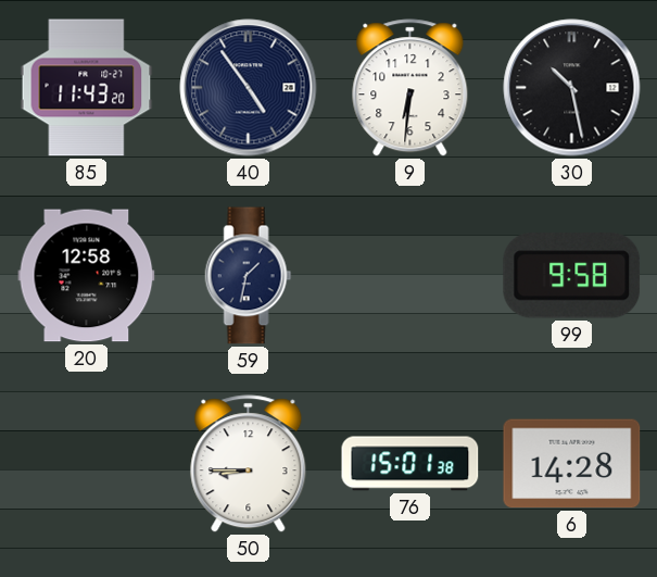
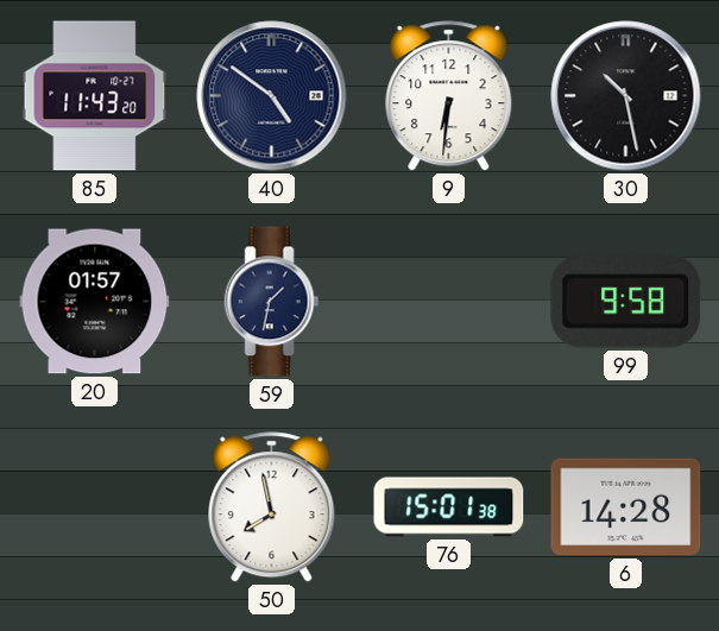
40: 4:54 -> 4:51
20: 12:58 -> 01:57
50: 8:45 -> 7:58
